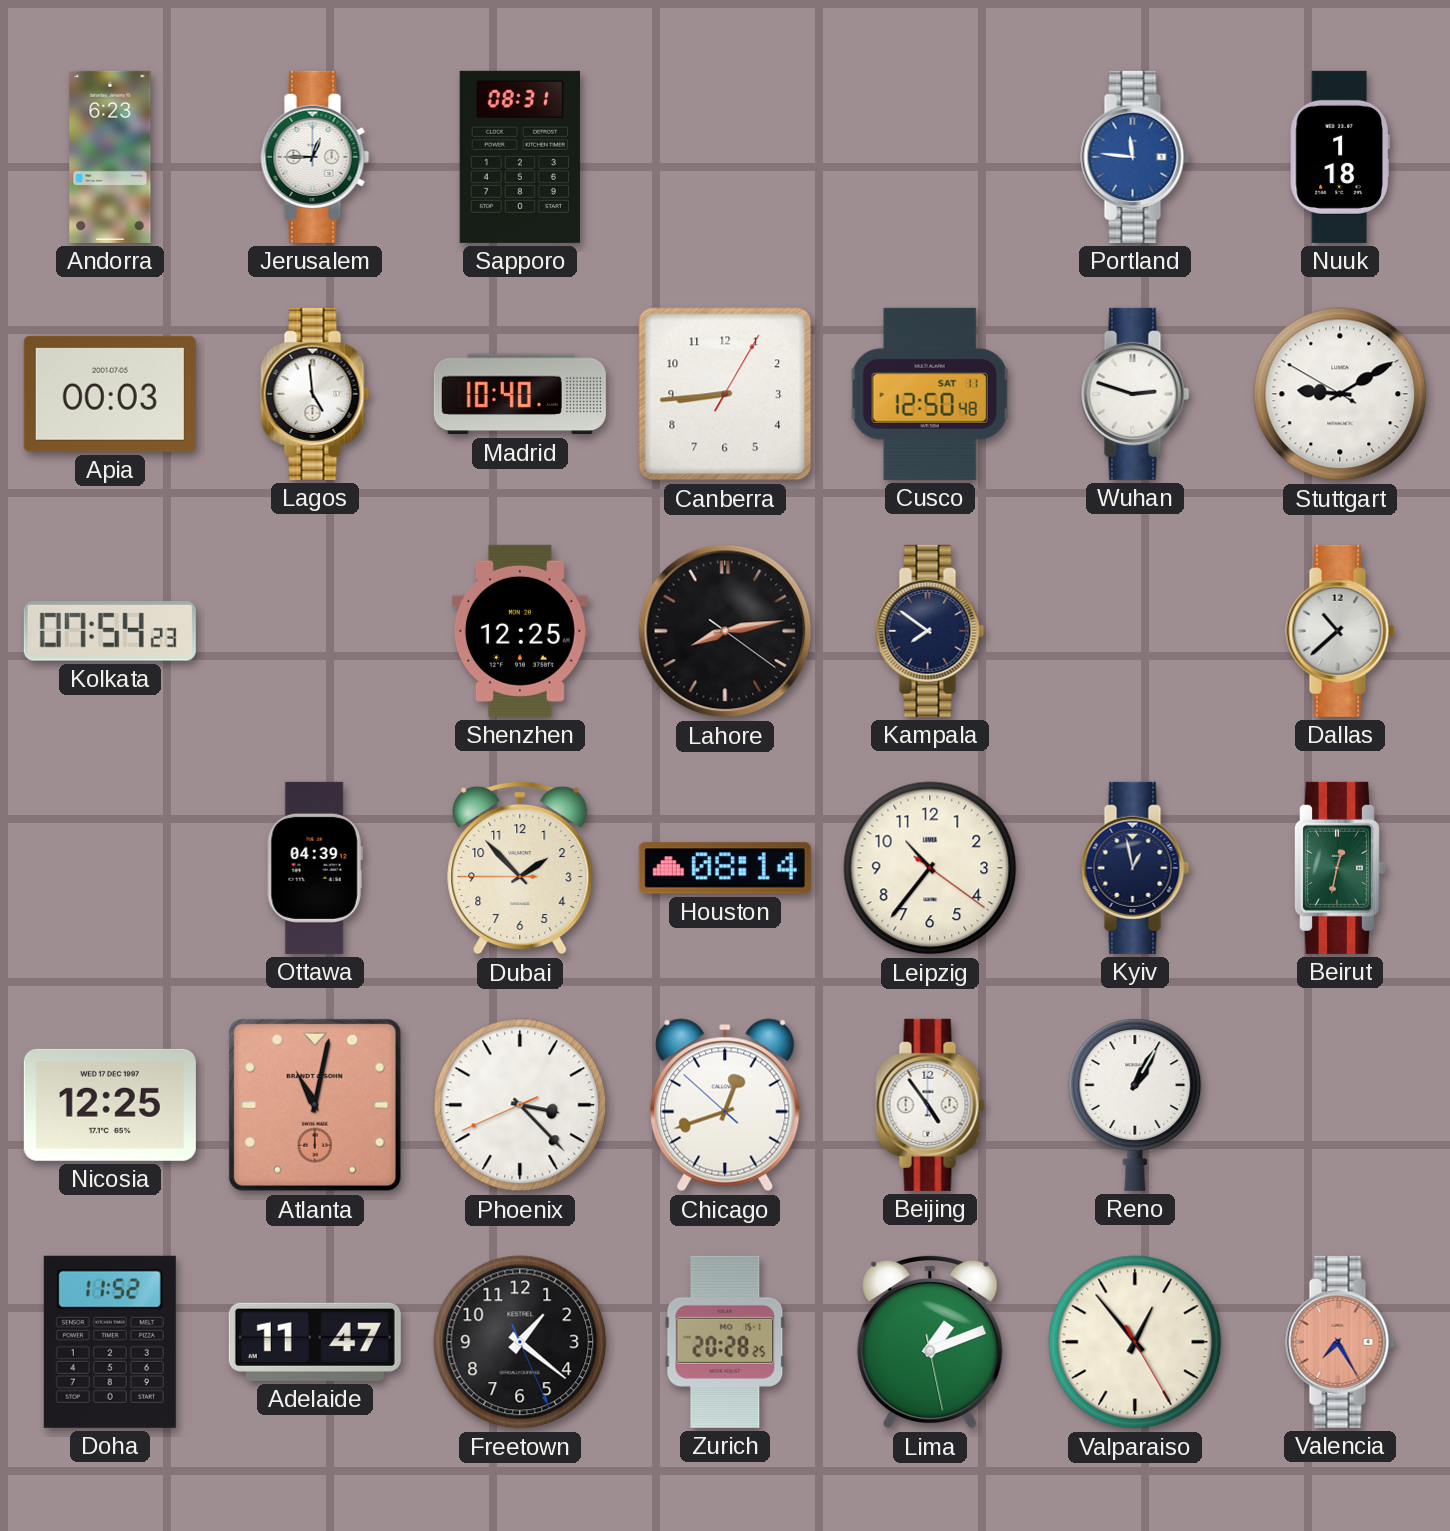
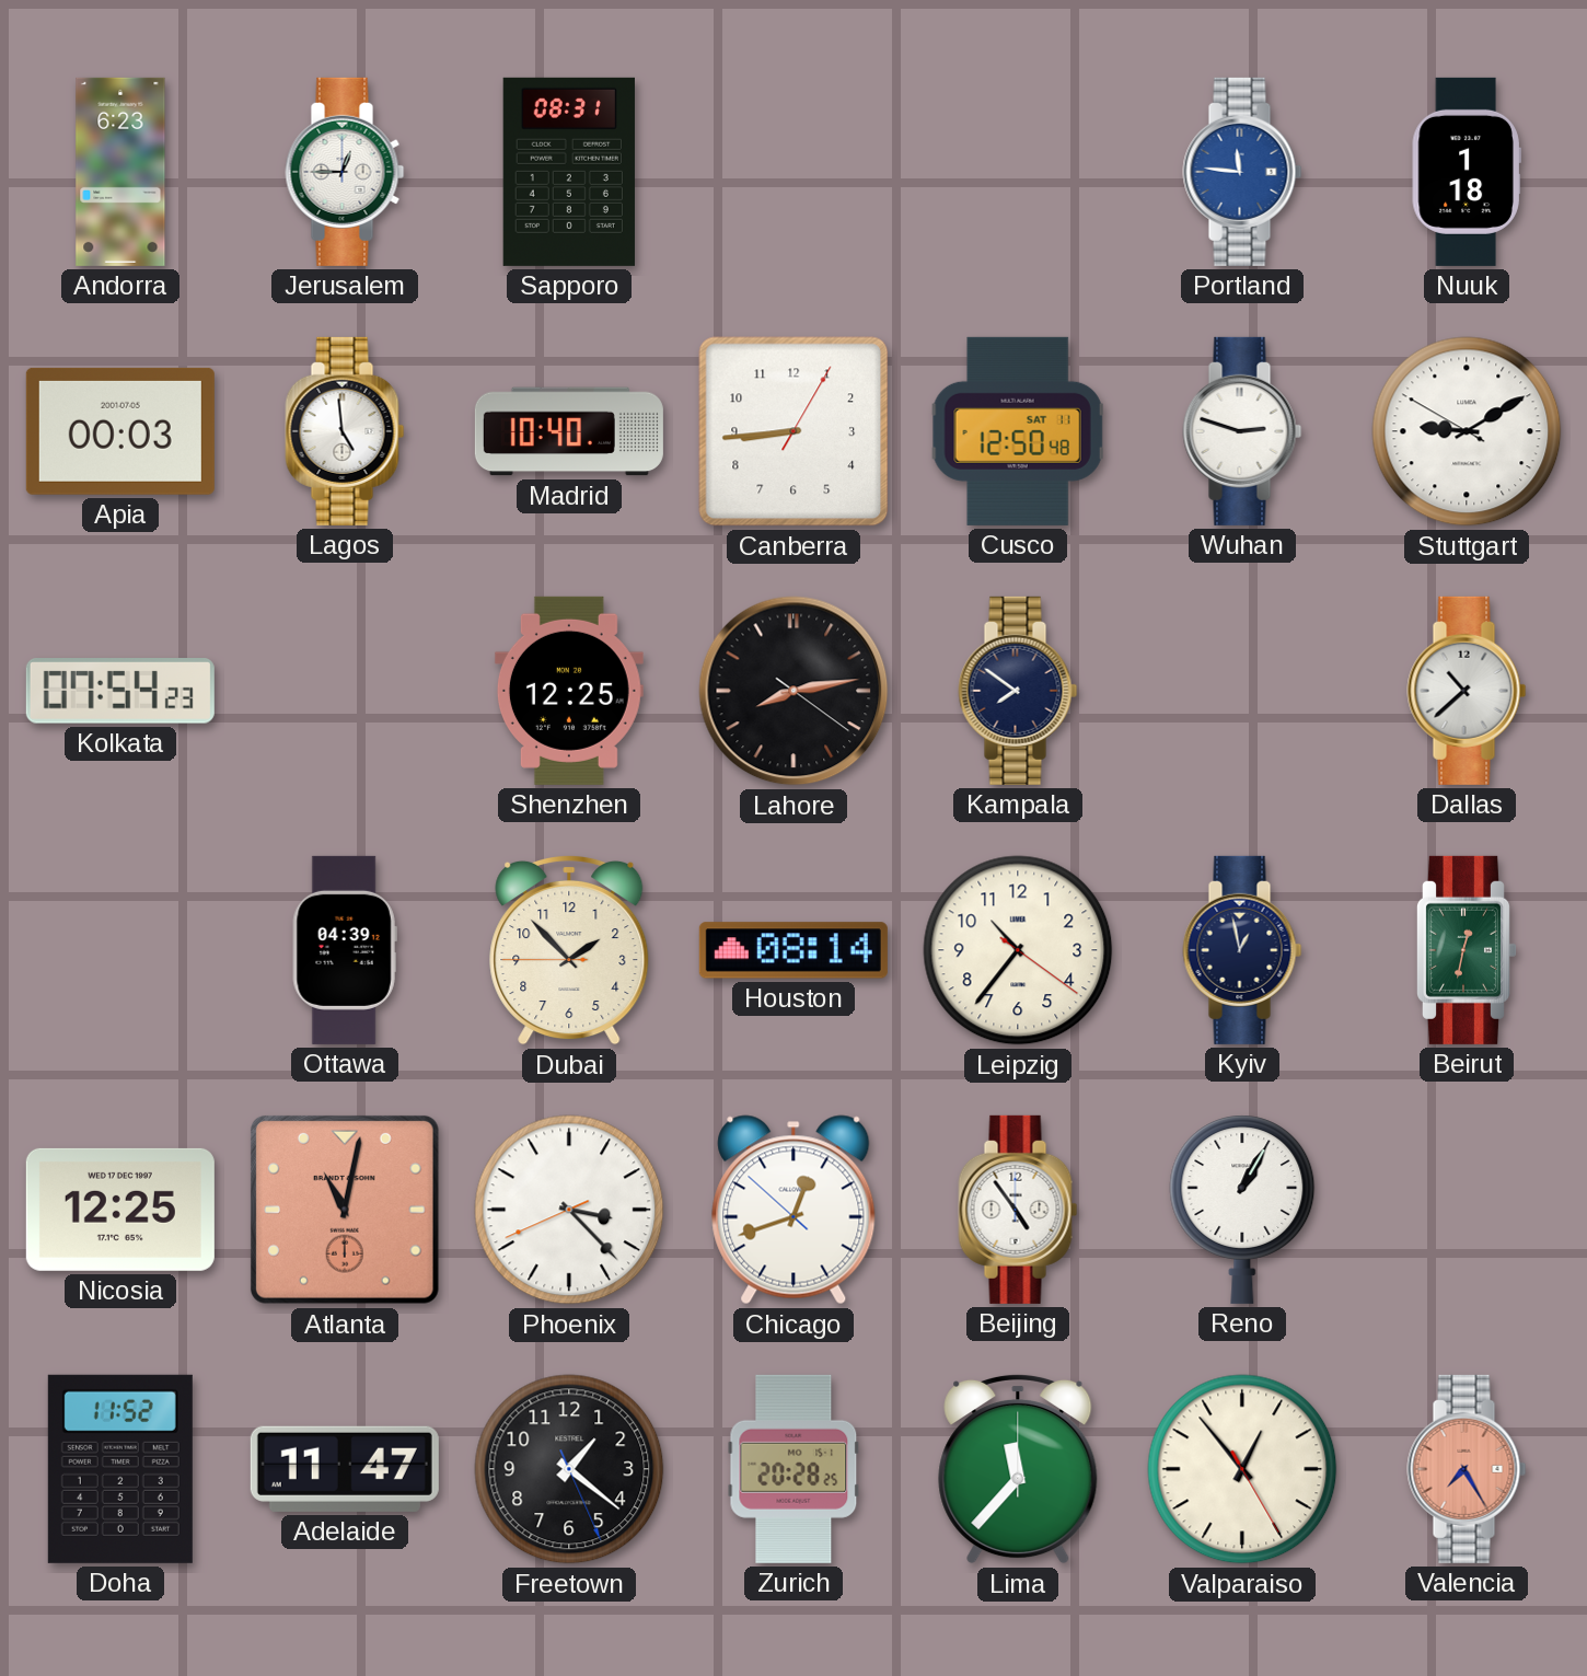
Lima: 1:11 -> 11:37
